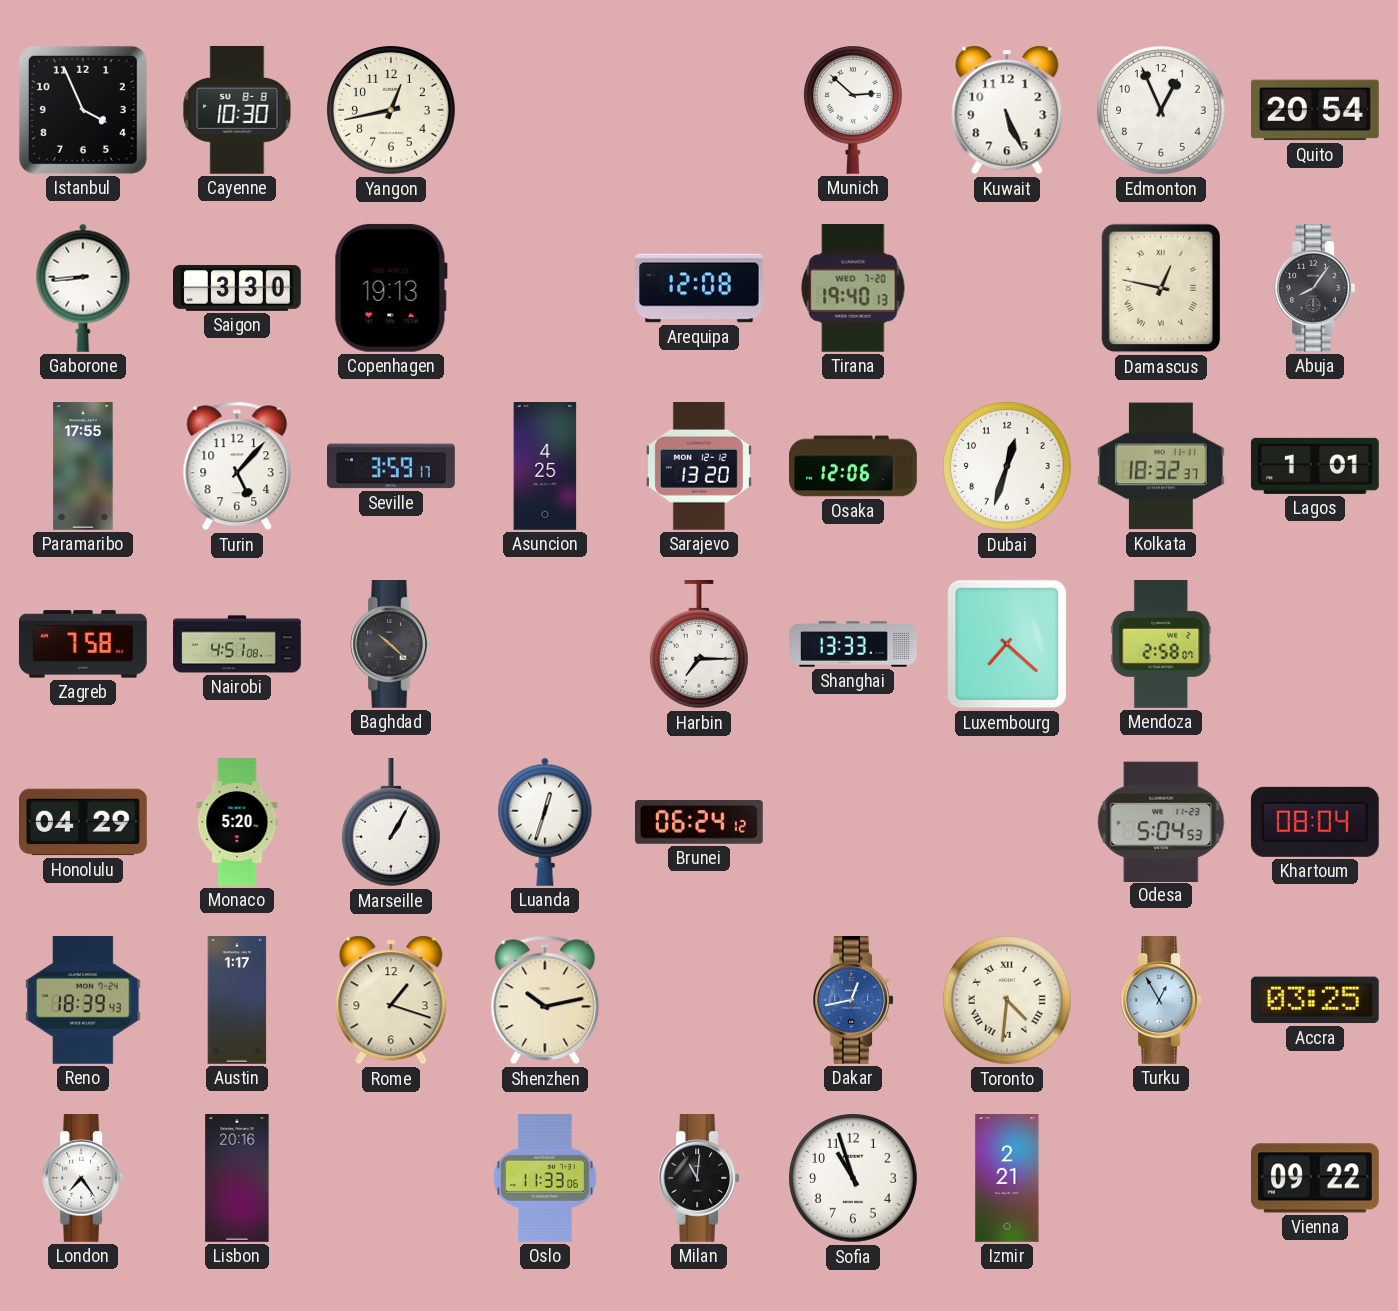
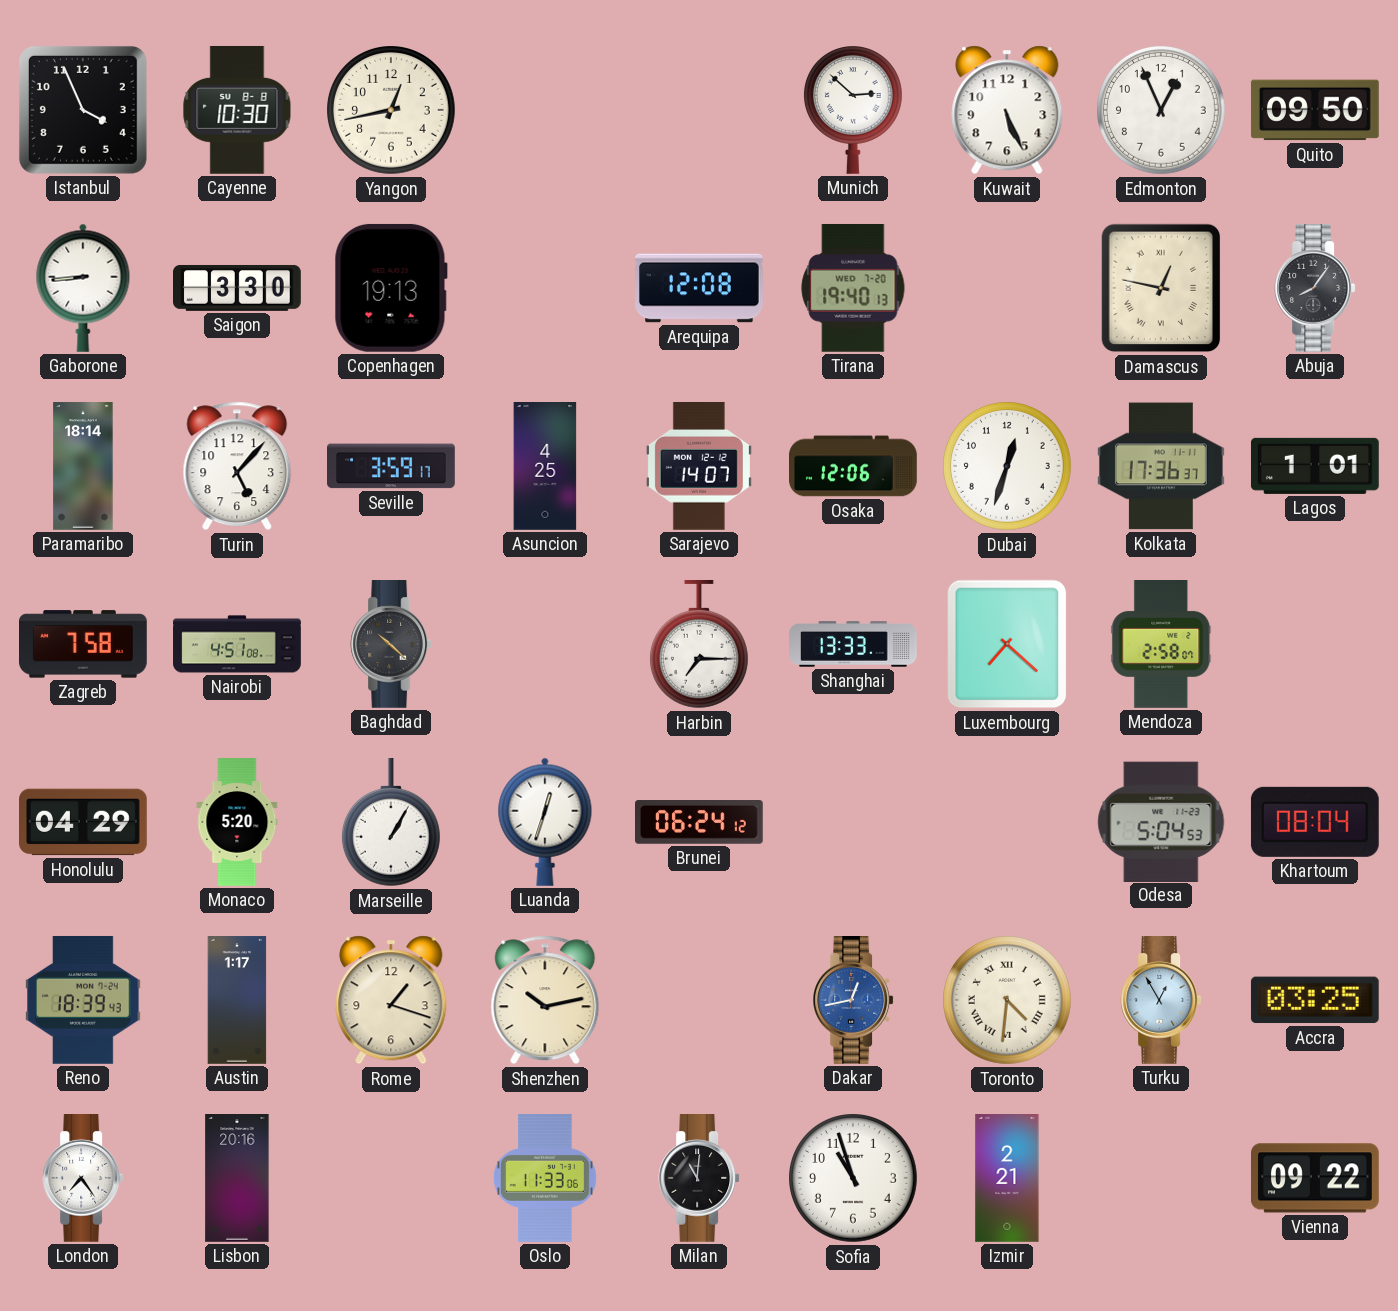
Quito: 20:54 -> 09:50
Paramaribo: 17:55 -> 18:14
Sarajevo: 13:20 -> 14:07
Kolkata: 18:32 -> 17:36
